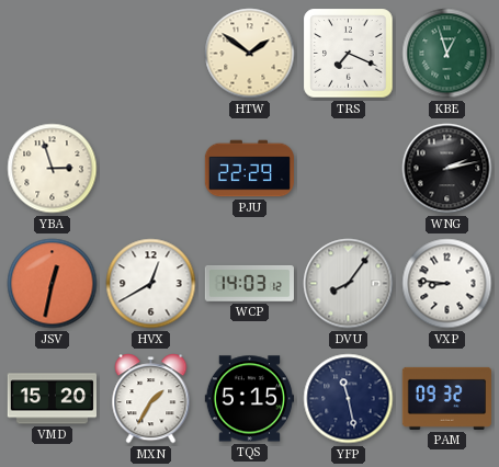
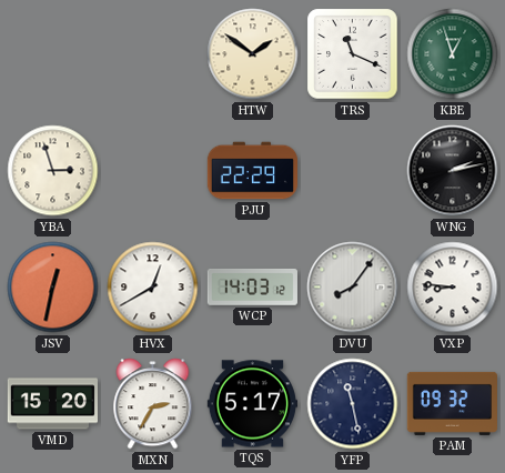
TRS: 7:19 -> 11:19
MXN: 1:35 -> 2:35
TQS: 5:15 -> 5:17
